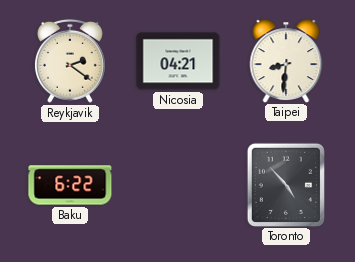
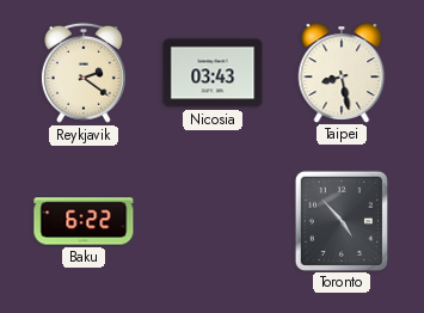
Nicosia: 04:21 -> 03:43
Taipei: 8:31 -> 8:28
